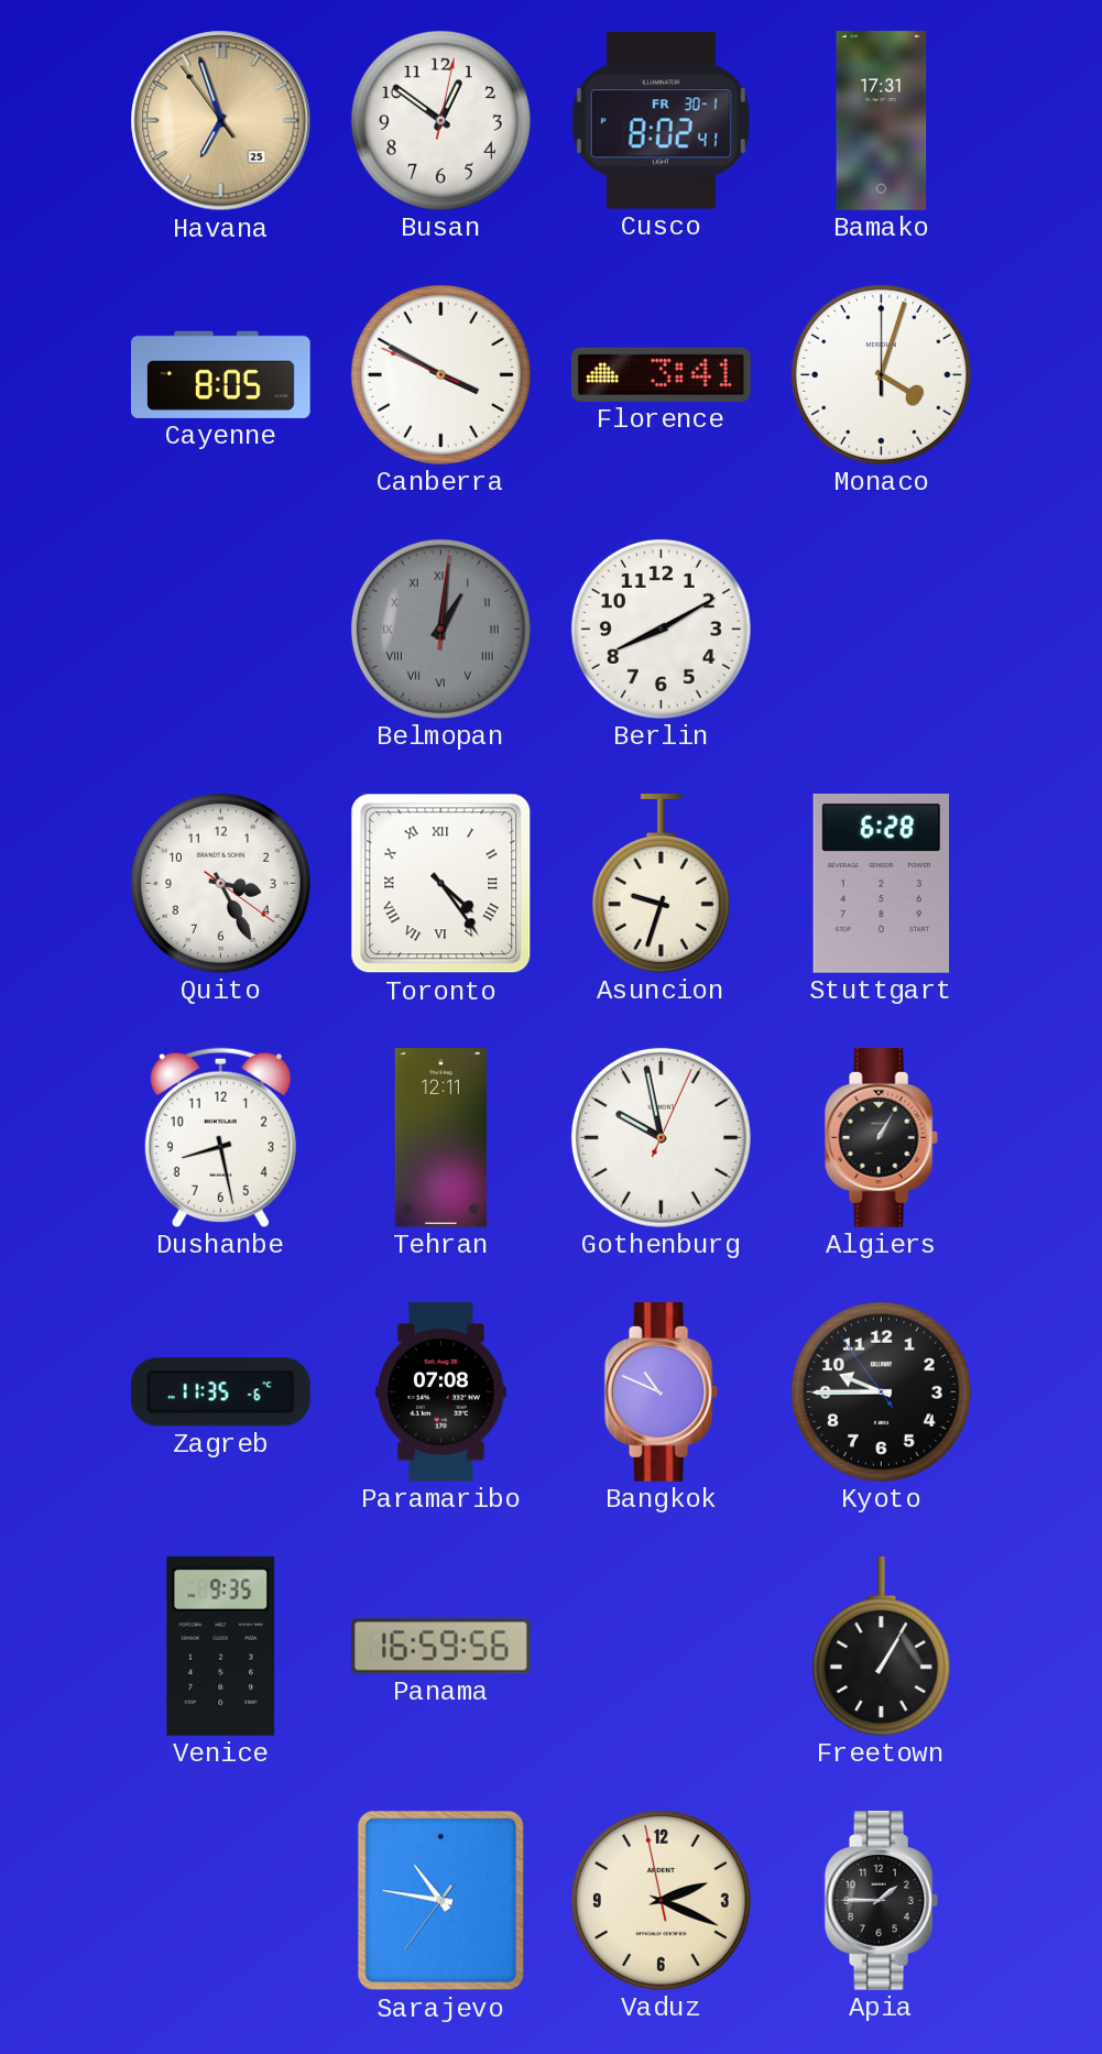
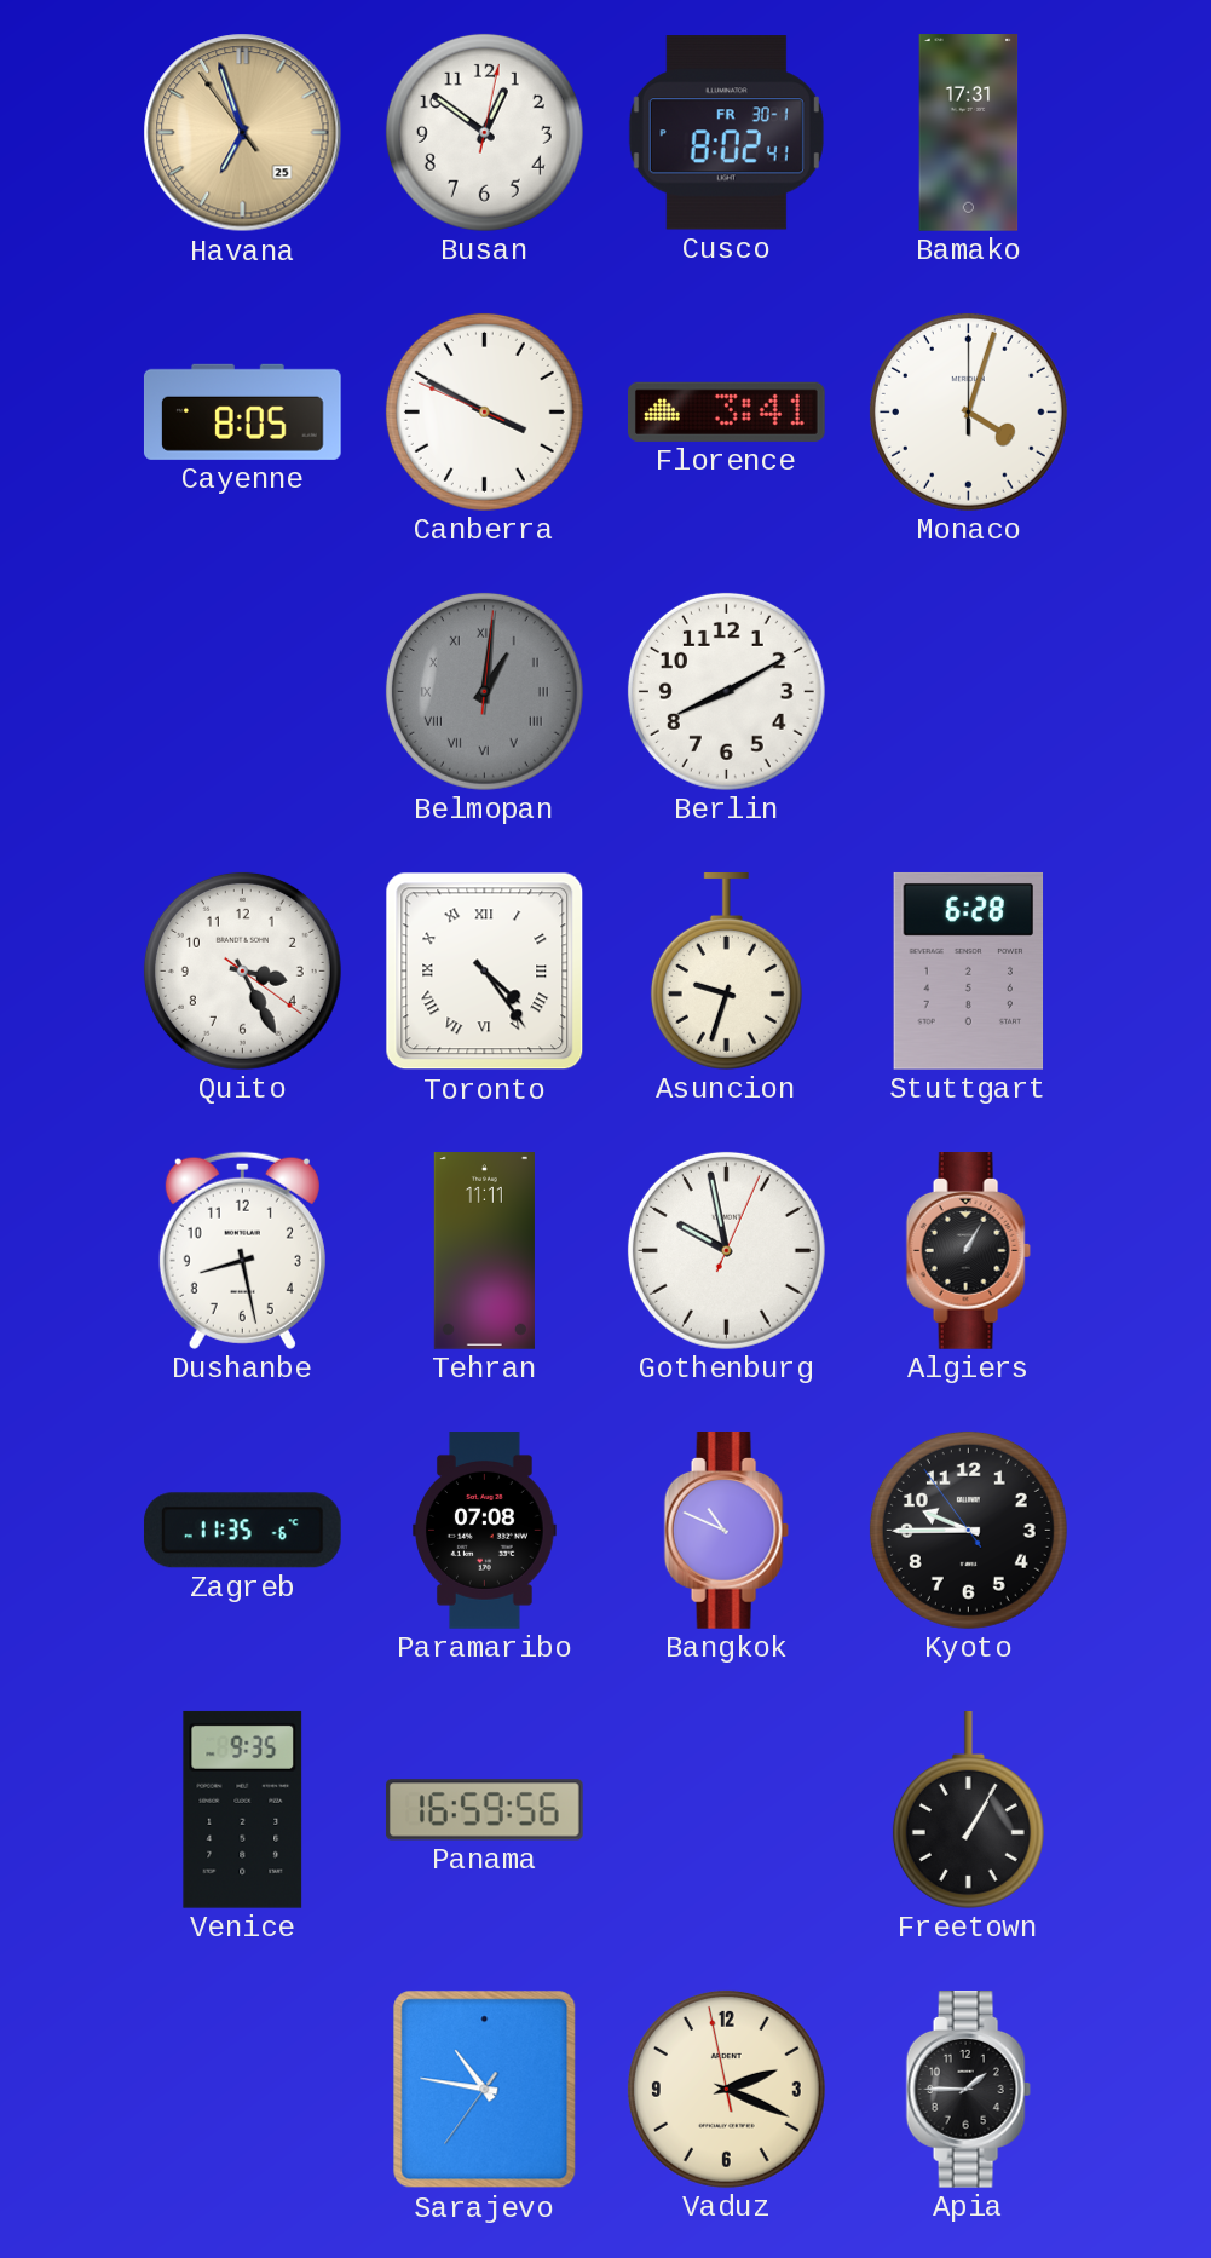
Tehran: 12:11 -> 11:11
